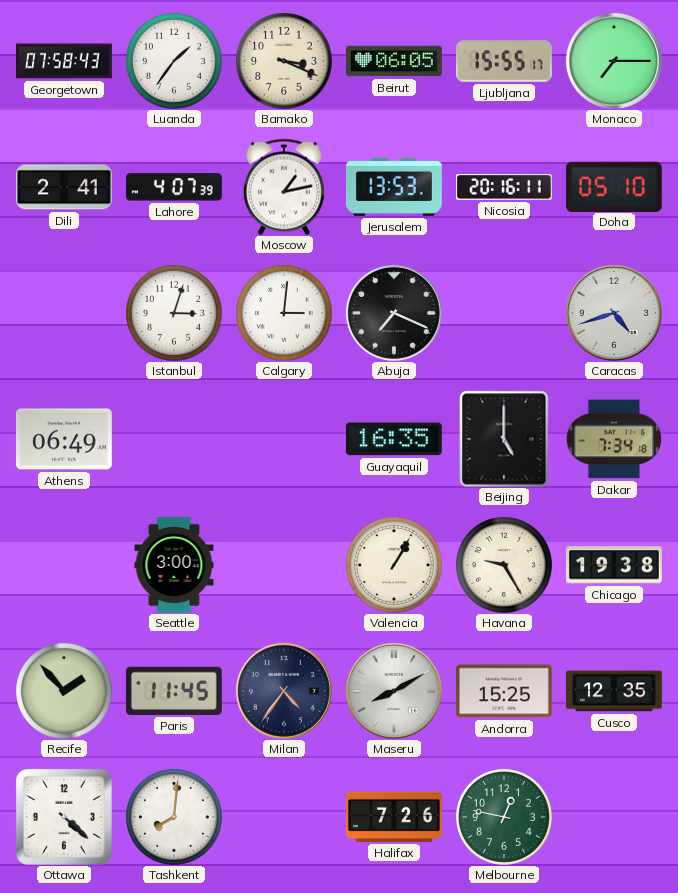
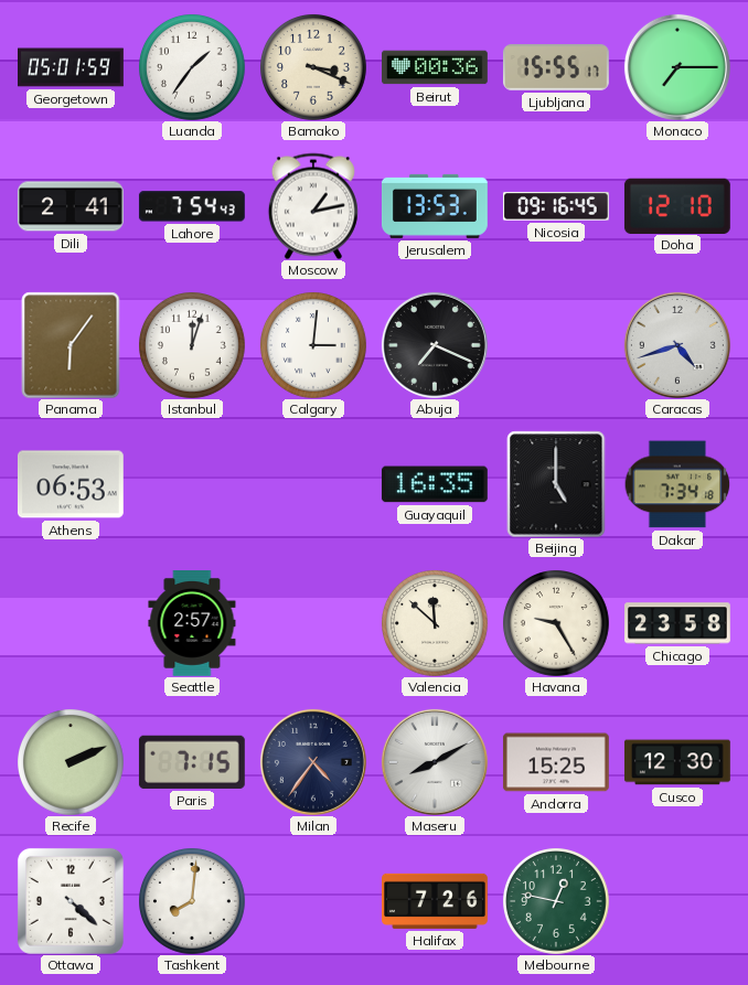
Georgetown: 07:58 -> 05:01
Beirut: 06:05 -> 00:36
Lahore: 4:07 -> 7:54
Nicosia: 20:16 -> 09:16
Doha: 05:10 -> 12:10
Panama: none -> 6:06
Istanbul: 3:03 -> 12:03
Athens: 06:49 -> 06:53
Seattle: 3:00 -> 2:57
Valencia: 1:05 -> 11:52
Chicago: 19:38 -> 23:58
Recife: 1:53 -> 2:11
Paris: 11:45 -> 7:15
Cusco: 12:35 -> 12:30
